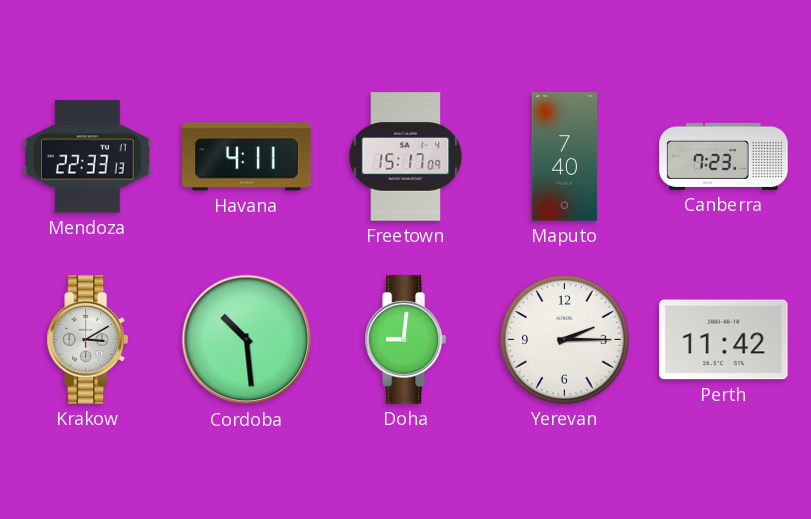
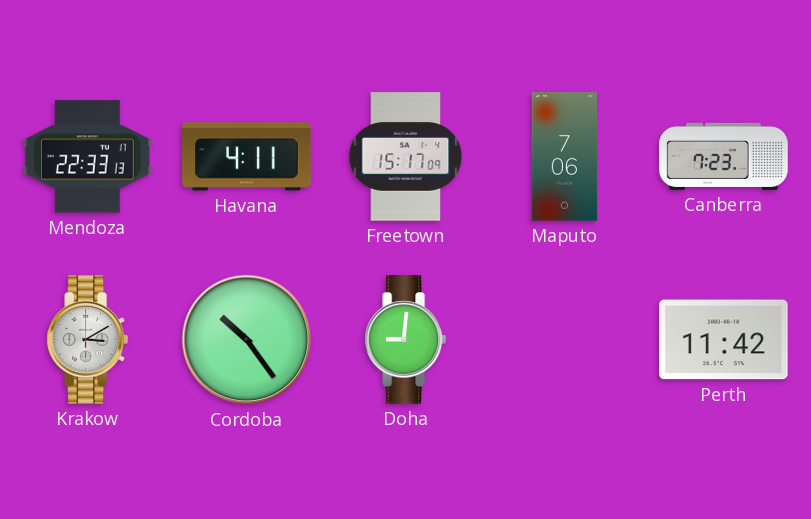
Maputo: 7:40 -> 7:06
Cordoba: 10:29 -> 10:24
Yerevan: 2:15 -> none
